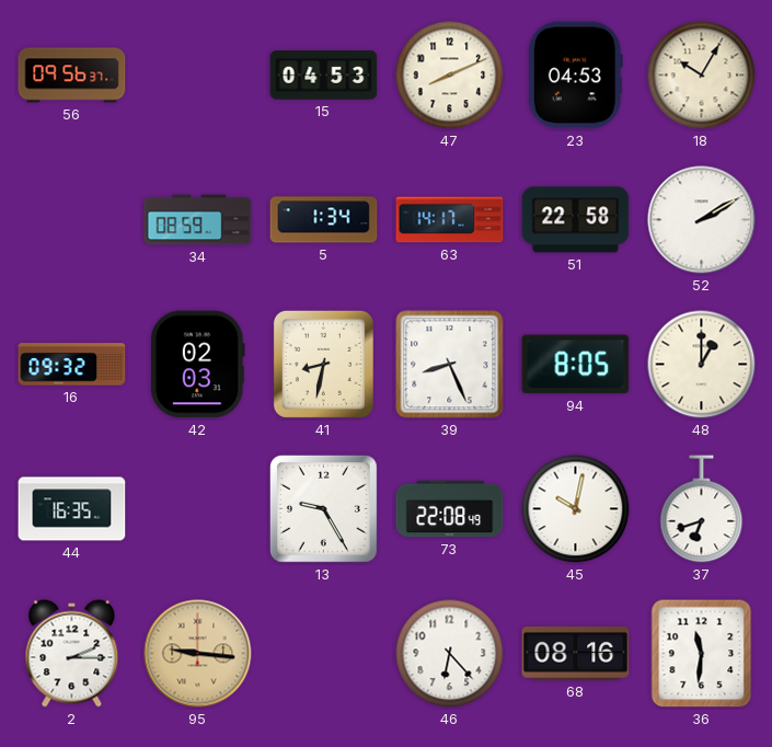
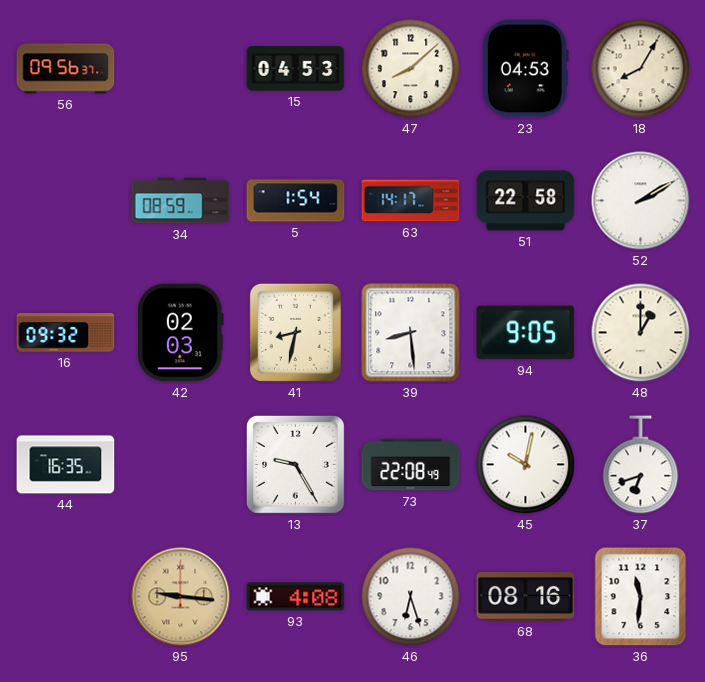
47: 8:11 -> 8:08
18: 10:05 -> 8:05
5: 1:34 -> 1:54
39: 8:26 -> 8:29
94: 8:05 -> 9:05
2: 2:15 -> none
93: none -> 4:08
46: 6:23 -> 6:27
